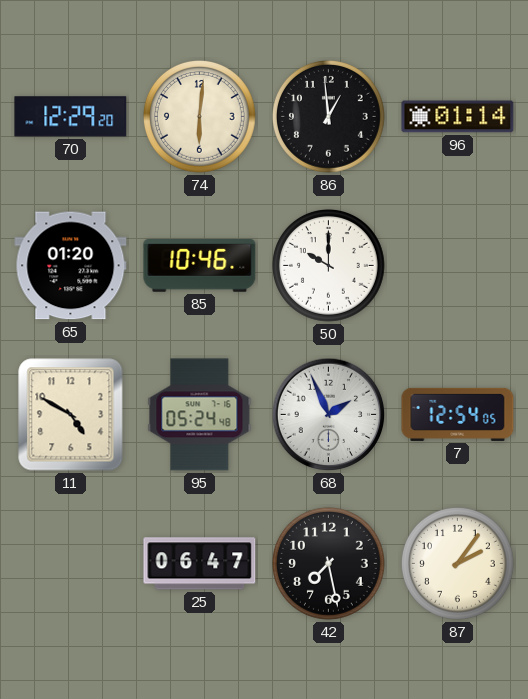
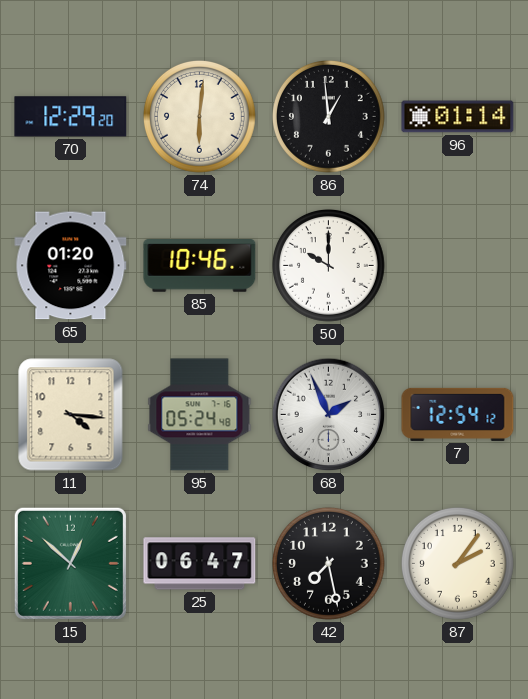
11: 4:50 -> 4:16
7: 12:54:05 -> 12:54:12
15: none -> 12:52
